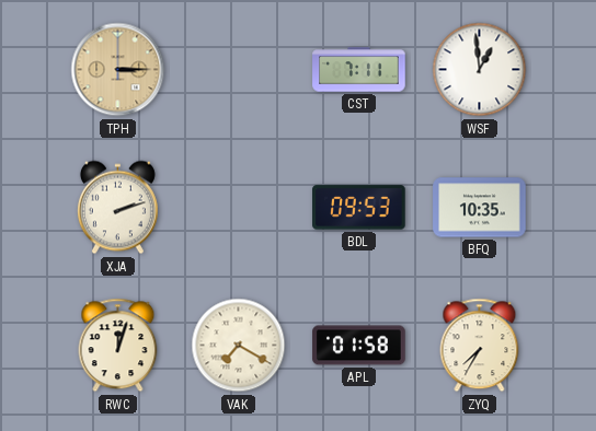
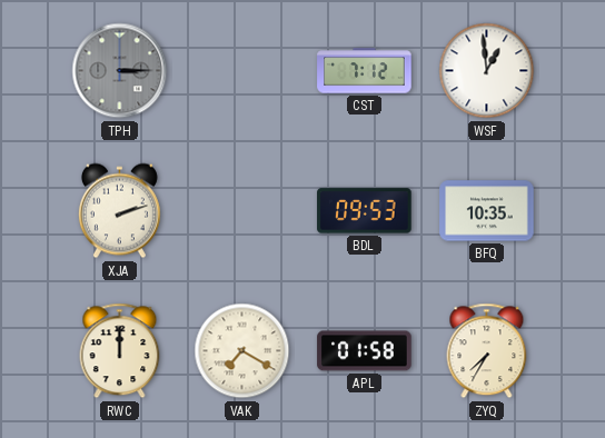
TPH dial: champagne -> grey
CST: 7:11 -> 7:12
RWC: 12:03 -> 12:00
